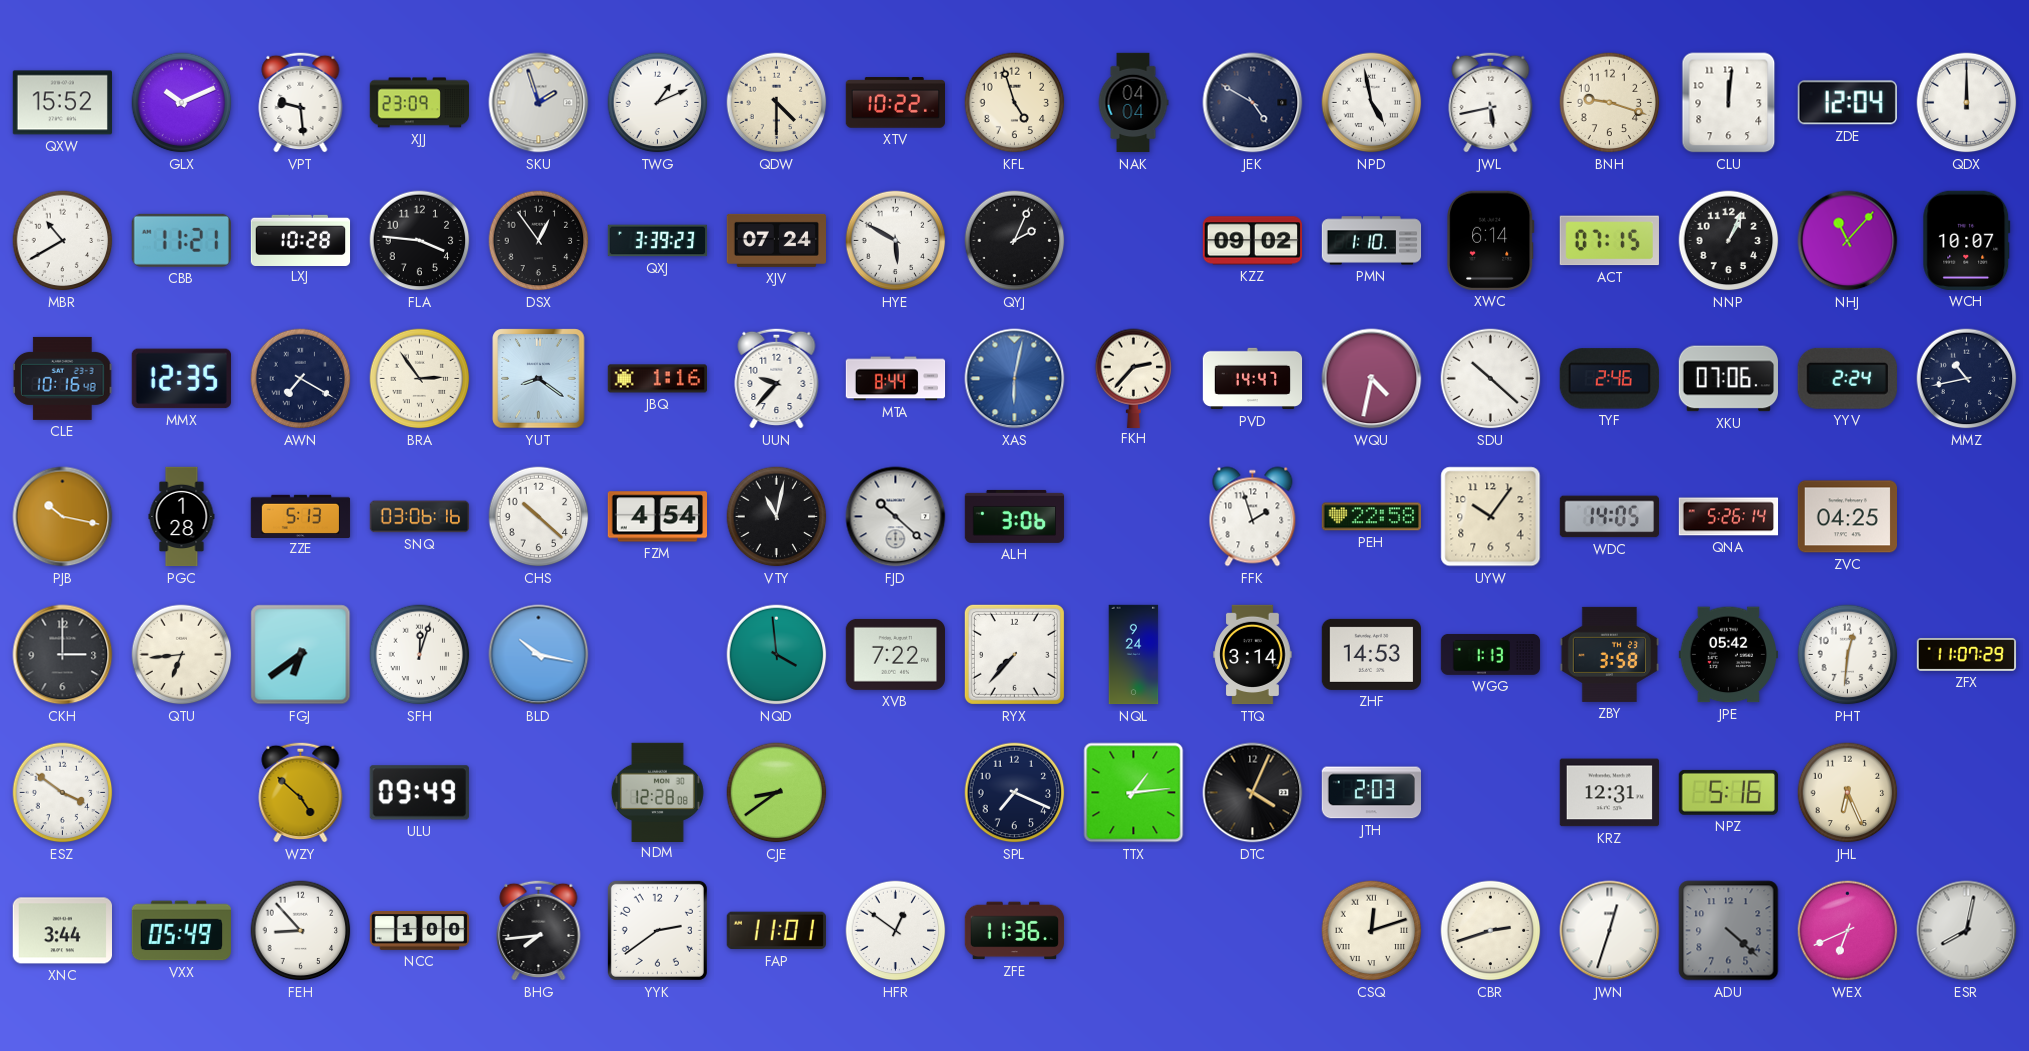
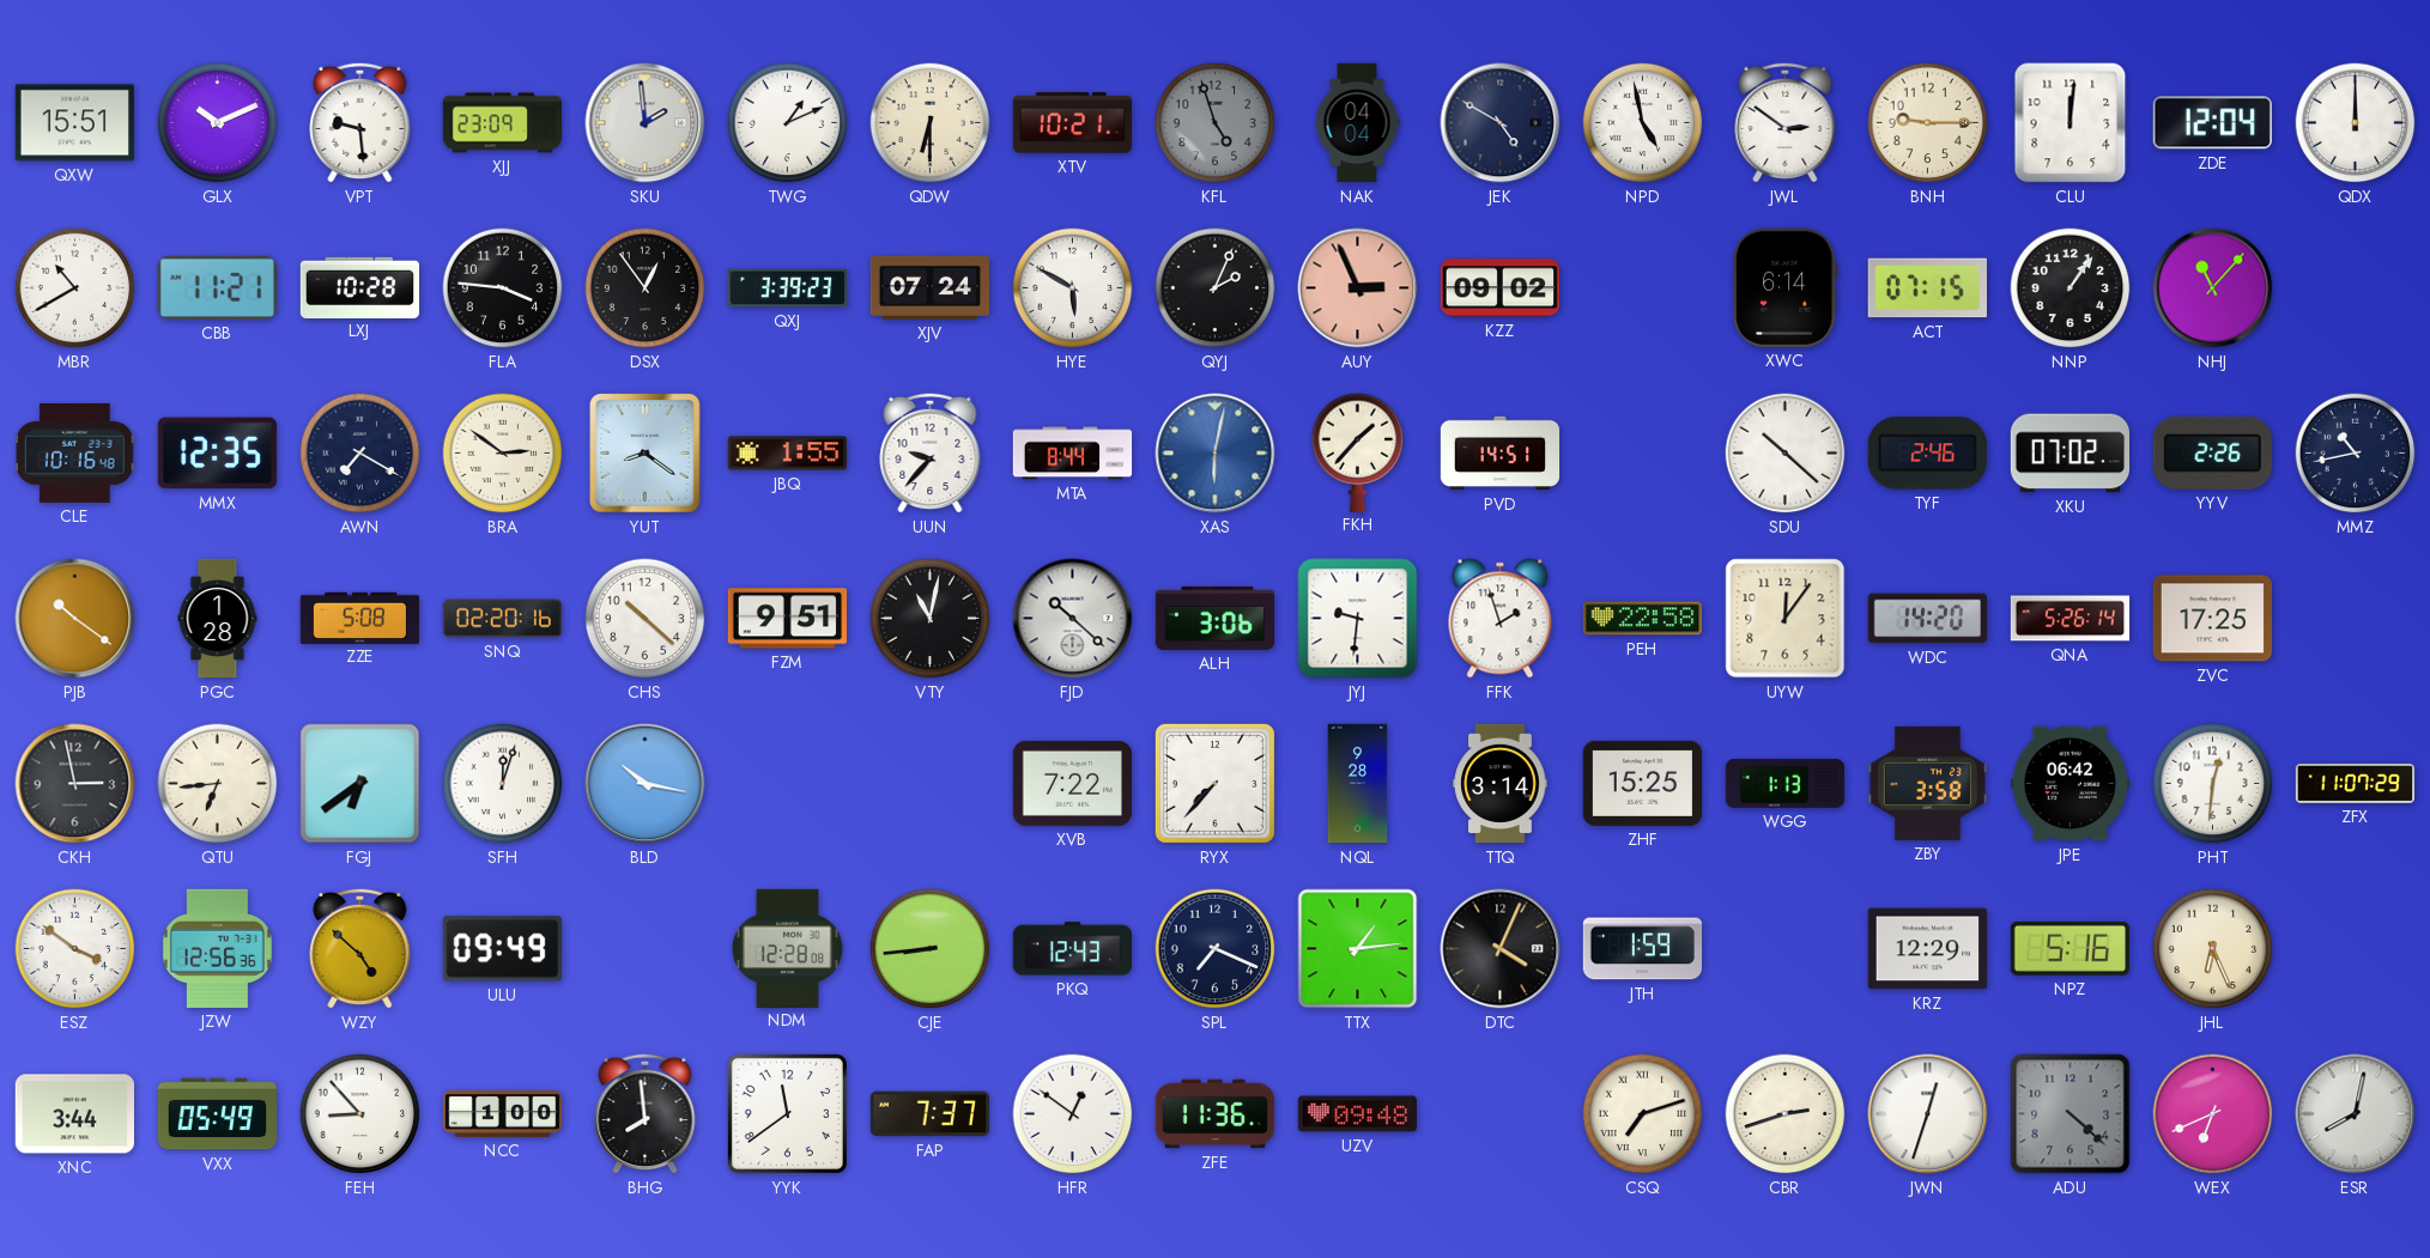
QXW: 15:52 -> 15:51
SKU: 1:57 -> 1:59
QDW: 4:30 -> 6:30
XTV: 10:22 -> 10:21
KFL dial: cream -> grey
JWL: 5:43 -> 2:51
BNH: 9:18 -> 9:15
AUY: none -> 2:56
PMN: 1:10 -> none
NNP: 1:04 -> 1:06
WCH: 10:07 -> none
BRA: 2:54 -> 2:51
JBQ: 1:16 -> 1:55
FKH: 2:37 -> 1:37
PVD: 14:47 -> 14:51
WQU: 4:32 -> none
XKU: 07:06 -> 07:02
YYV: 2:24 -> 2:26
PJB: 10:17 -> 10:21
ZZE: 5:13 -> 5:08
SNQ: 03:06 -> 02:20
FZM: 4:54 -> 9:51
JYJ: none -> 9:31
UYW: 10:06 -> 12:06
WDC: 14:05 -> 14:20
ZVC: 04:25 -> 17:25
CKH: 3:00 -> 2:58
NQD: 3:59 -> none
NQL: 9:24 -> 9:28
ZHF: 14:53 -> 15:25
JPE: 05:42 -> 06:42
JZW: none -> 12:56
CJE: 8:39 -> 8:44
PKQ: none -> 12:43
JTH: 2:03 -> 1:59
KRZ: 12:31 -> 12:29
BHG: 7:44 -> 7:59
YYK: 2:39 -> 11:39
FAP: 11:01 -> 7:37
UZV: none -> 09:48
CSQ: 12:12 -> 7:12
